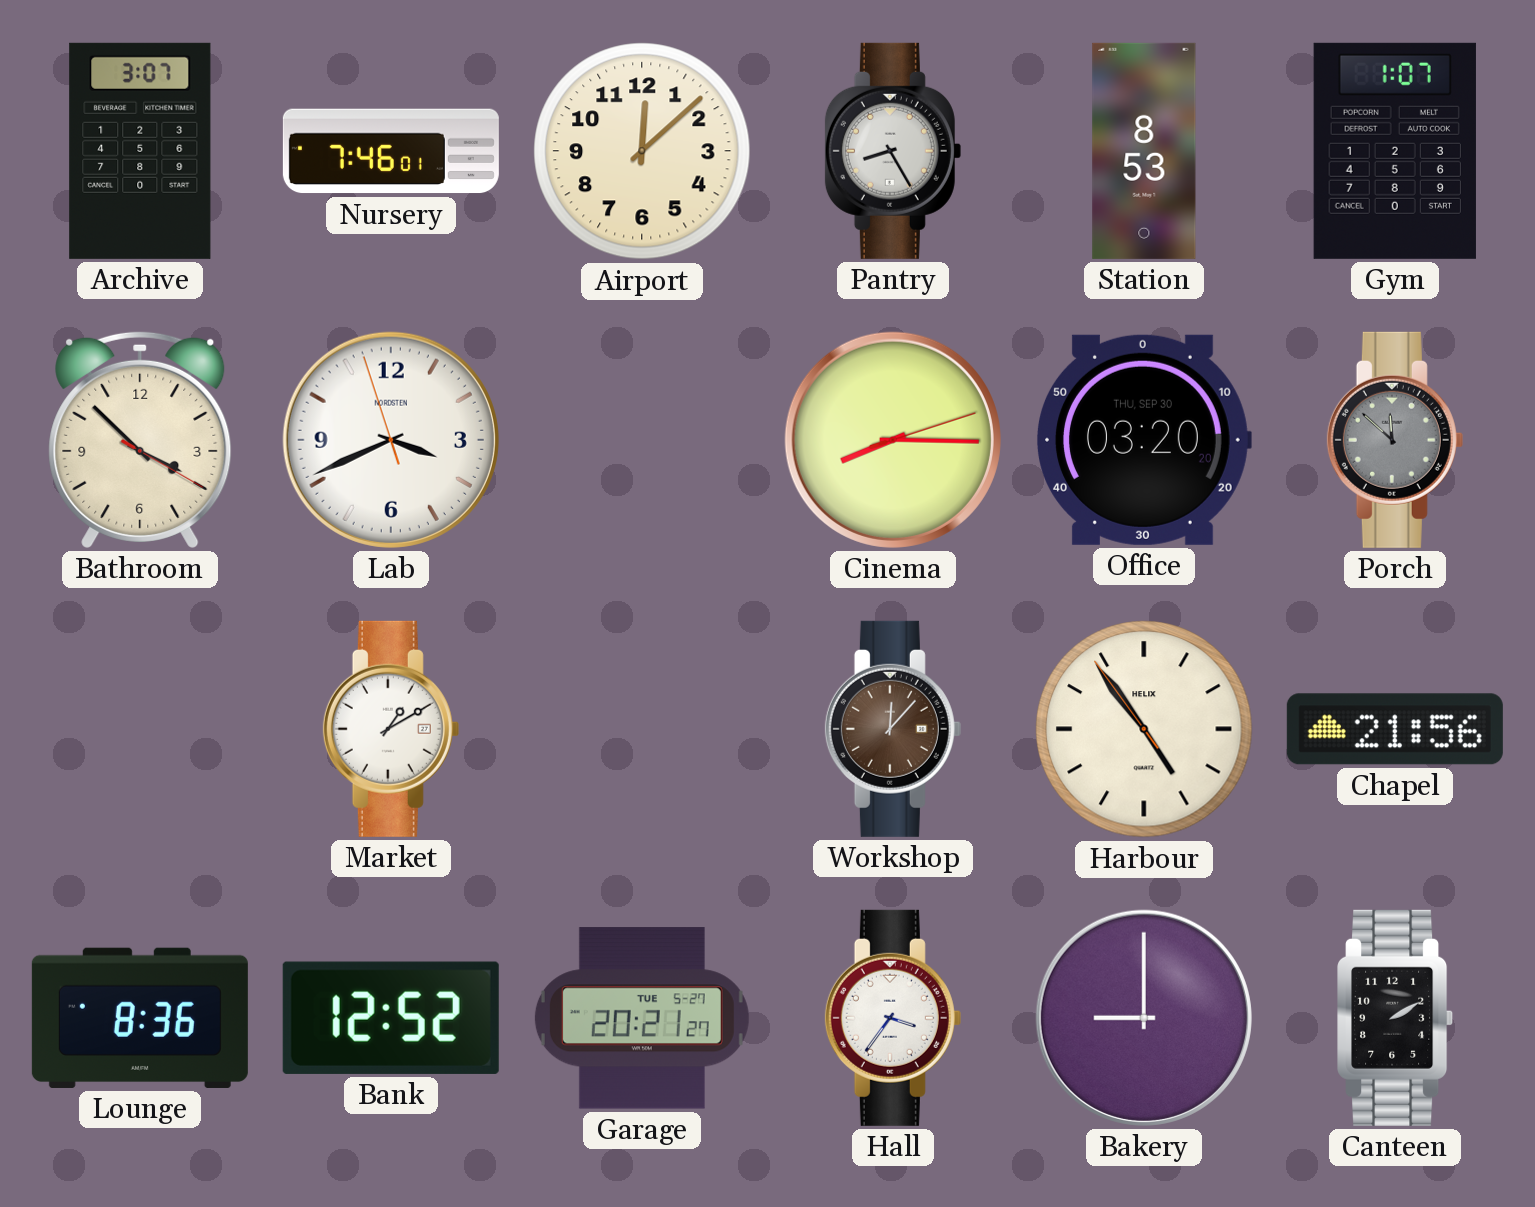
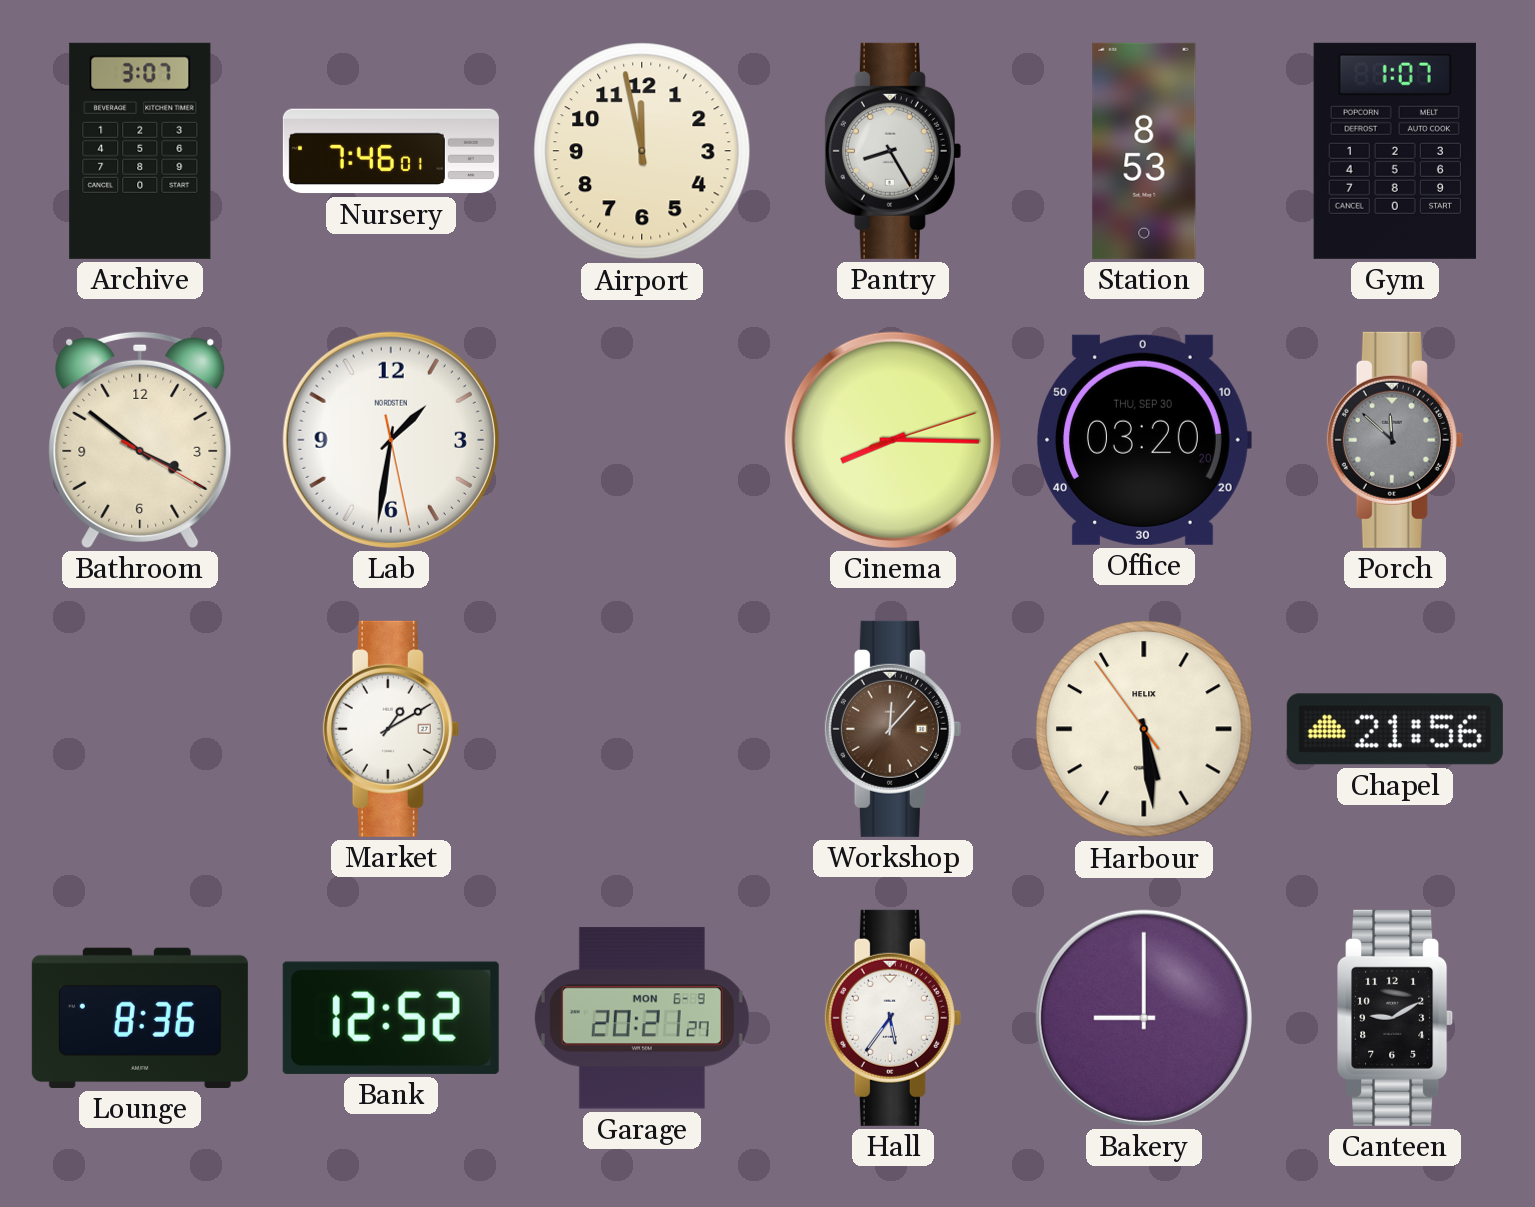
Airport: 12:08 -> 11:58
Bathroom: 3:52 -> 3:51
Lab: 3:40 -> 1:31
Harbour: 4:53 -> 5:28
Garage date: TUE 5-27 -> MON 6-9
Hall: 3:36 -> 5:36
Canteen: 2:10 -> 9:10
